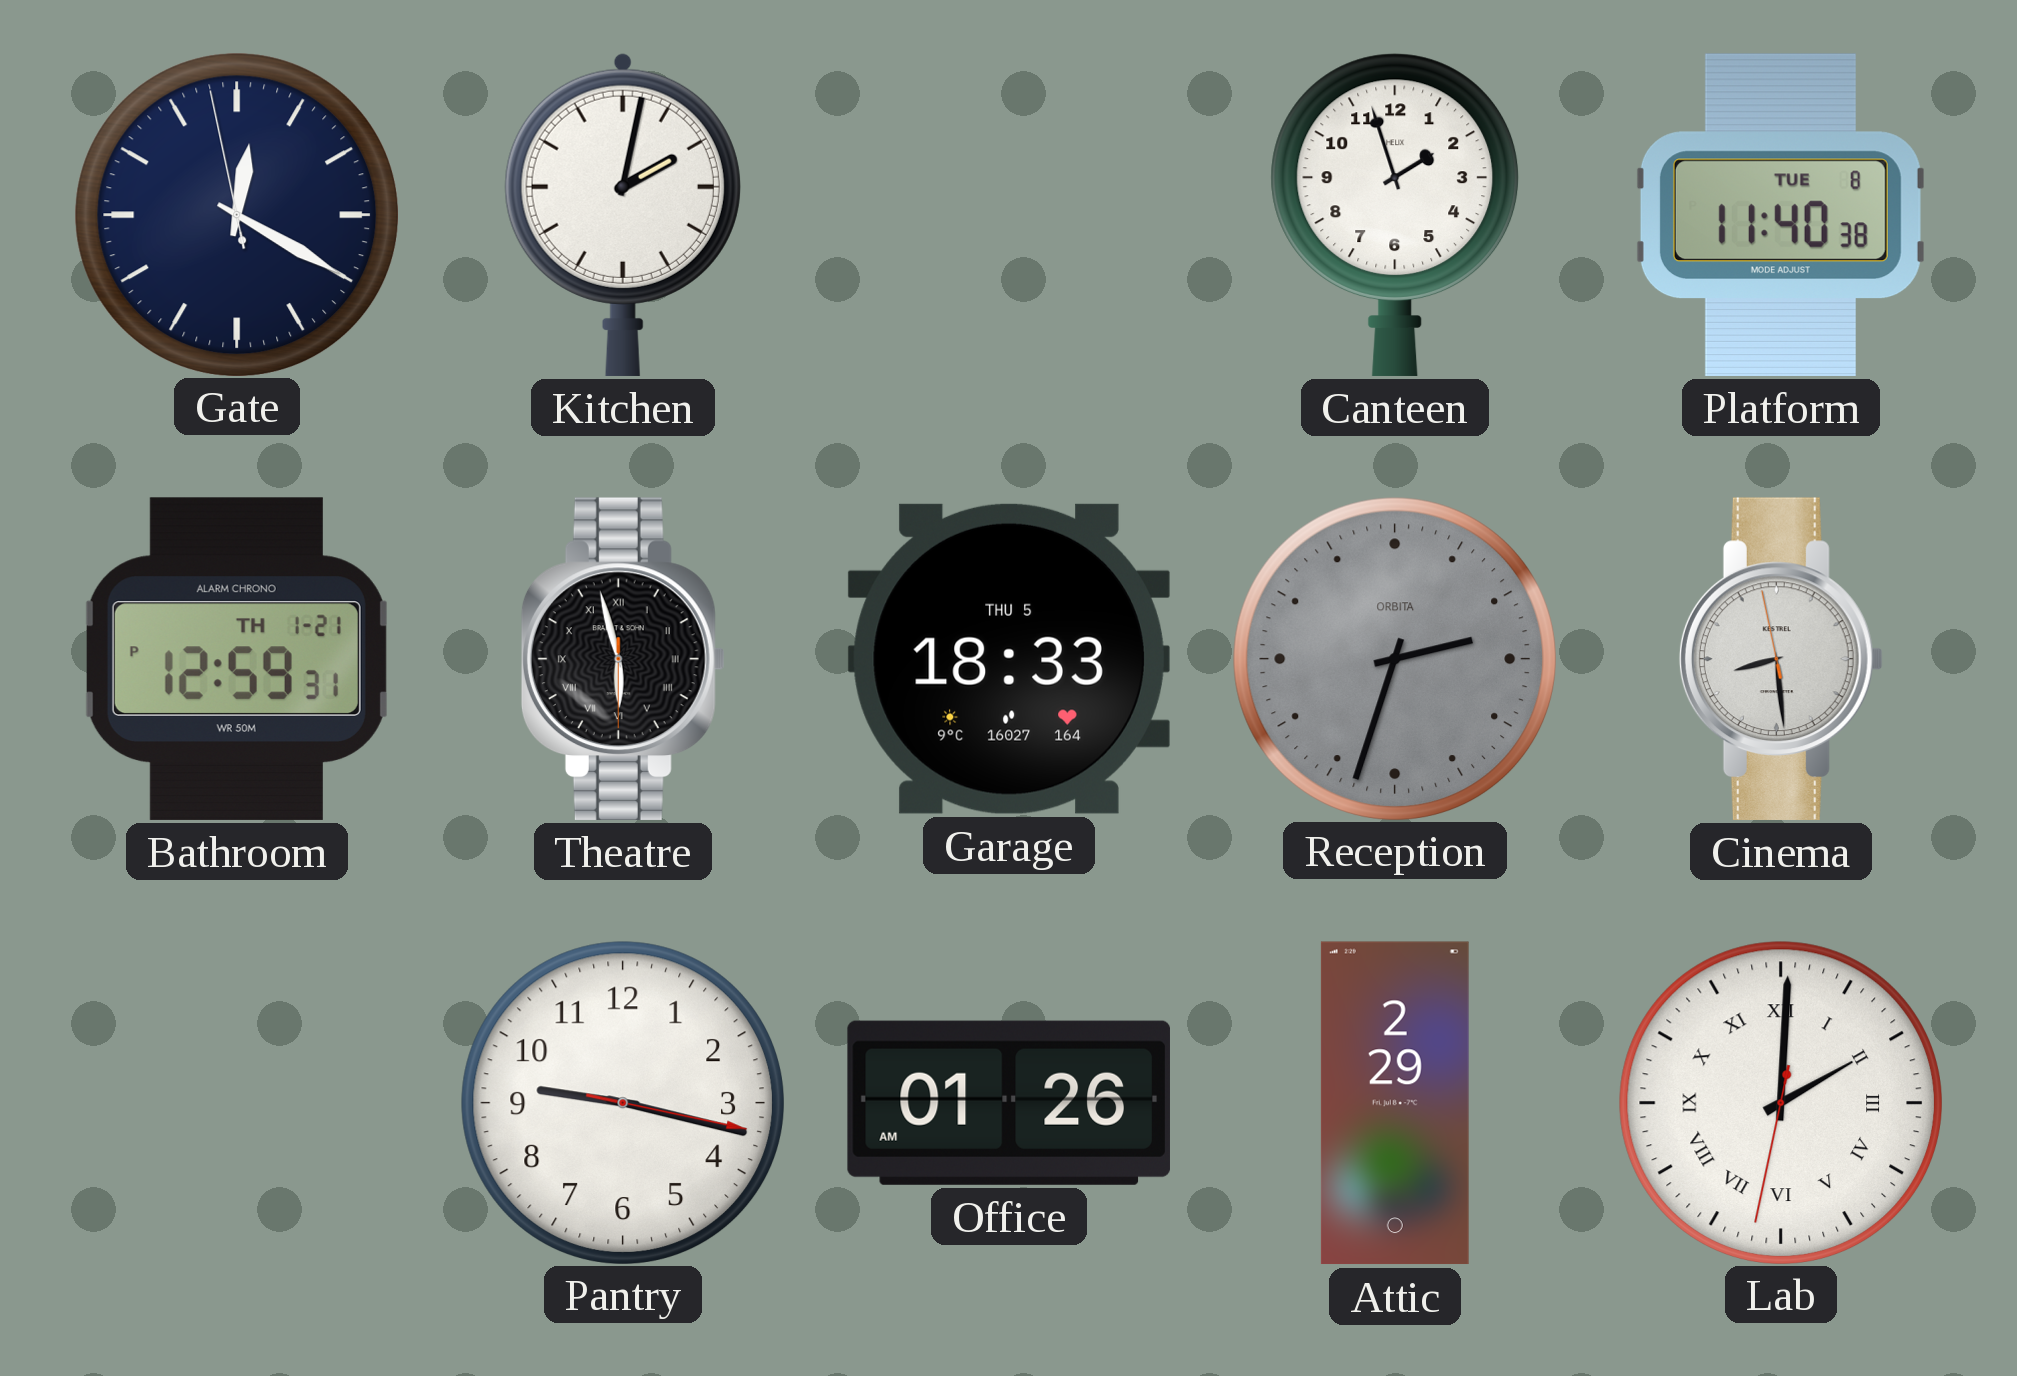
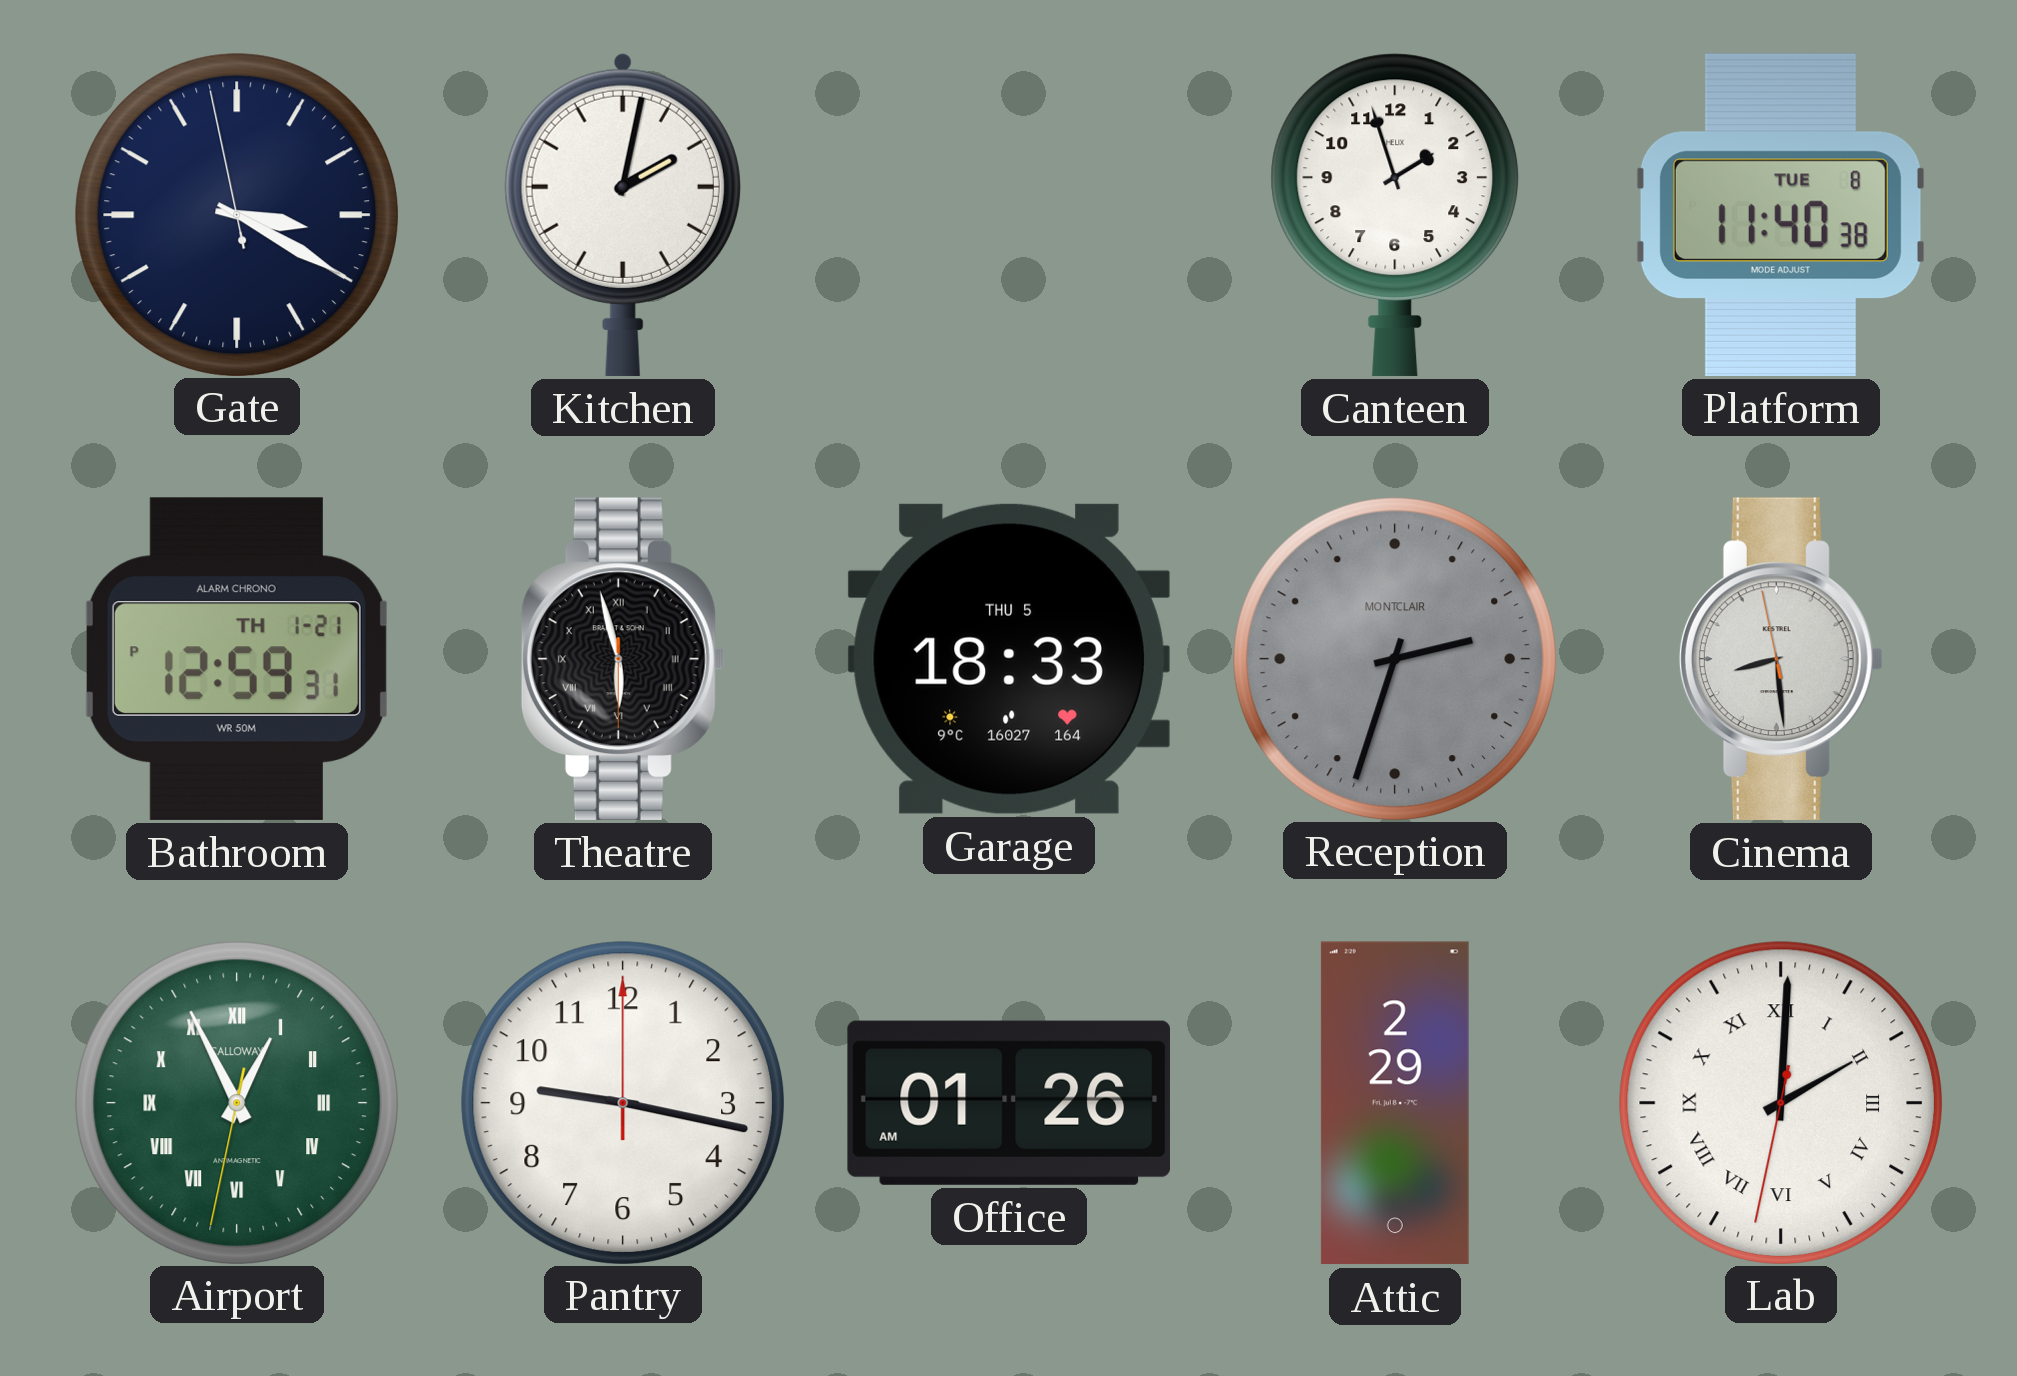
Gate: 12:19 -> 3:19
Reception brand: ORBITA -> MONTCLAIR
Airport: none -> 12:55
Pantry: 9:17:17 -> 9:17:00
